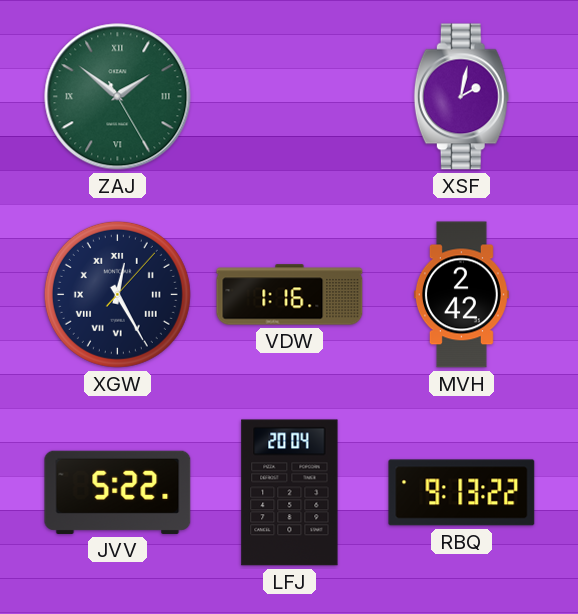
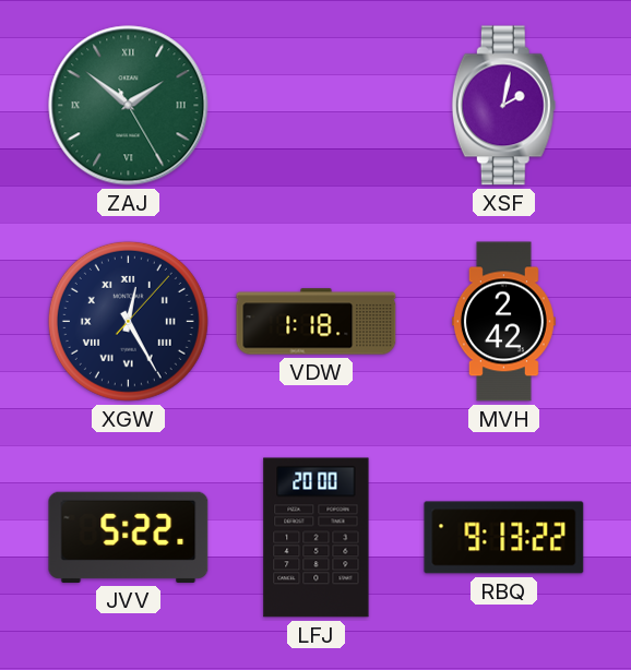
VDW: 1:16 -> 1:18
LFJ: 20:04 -> 20:00
